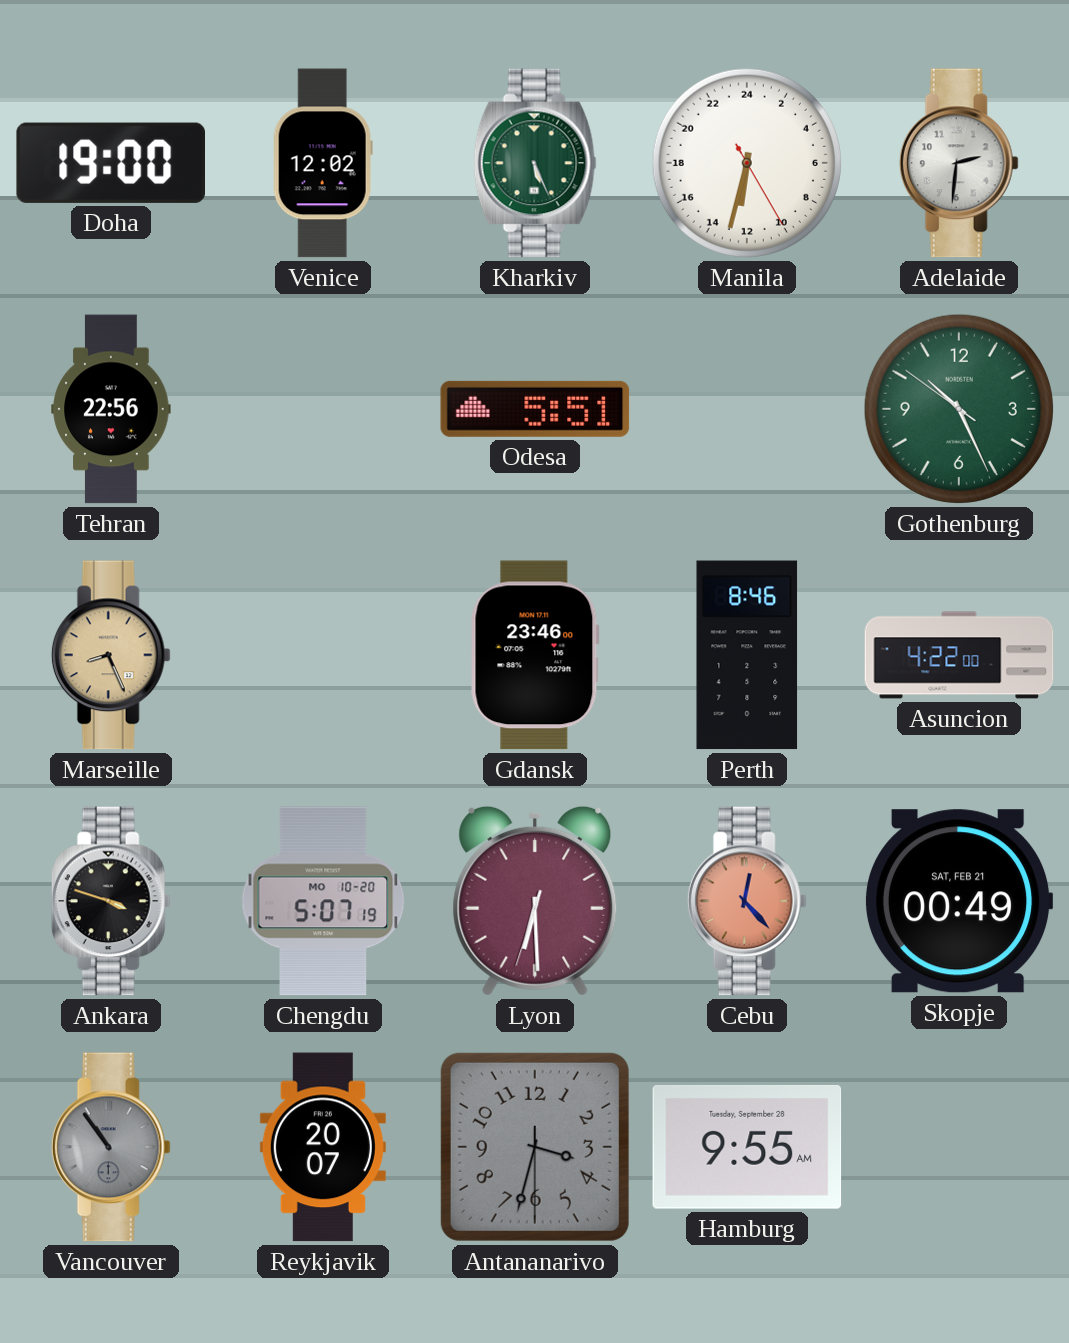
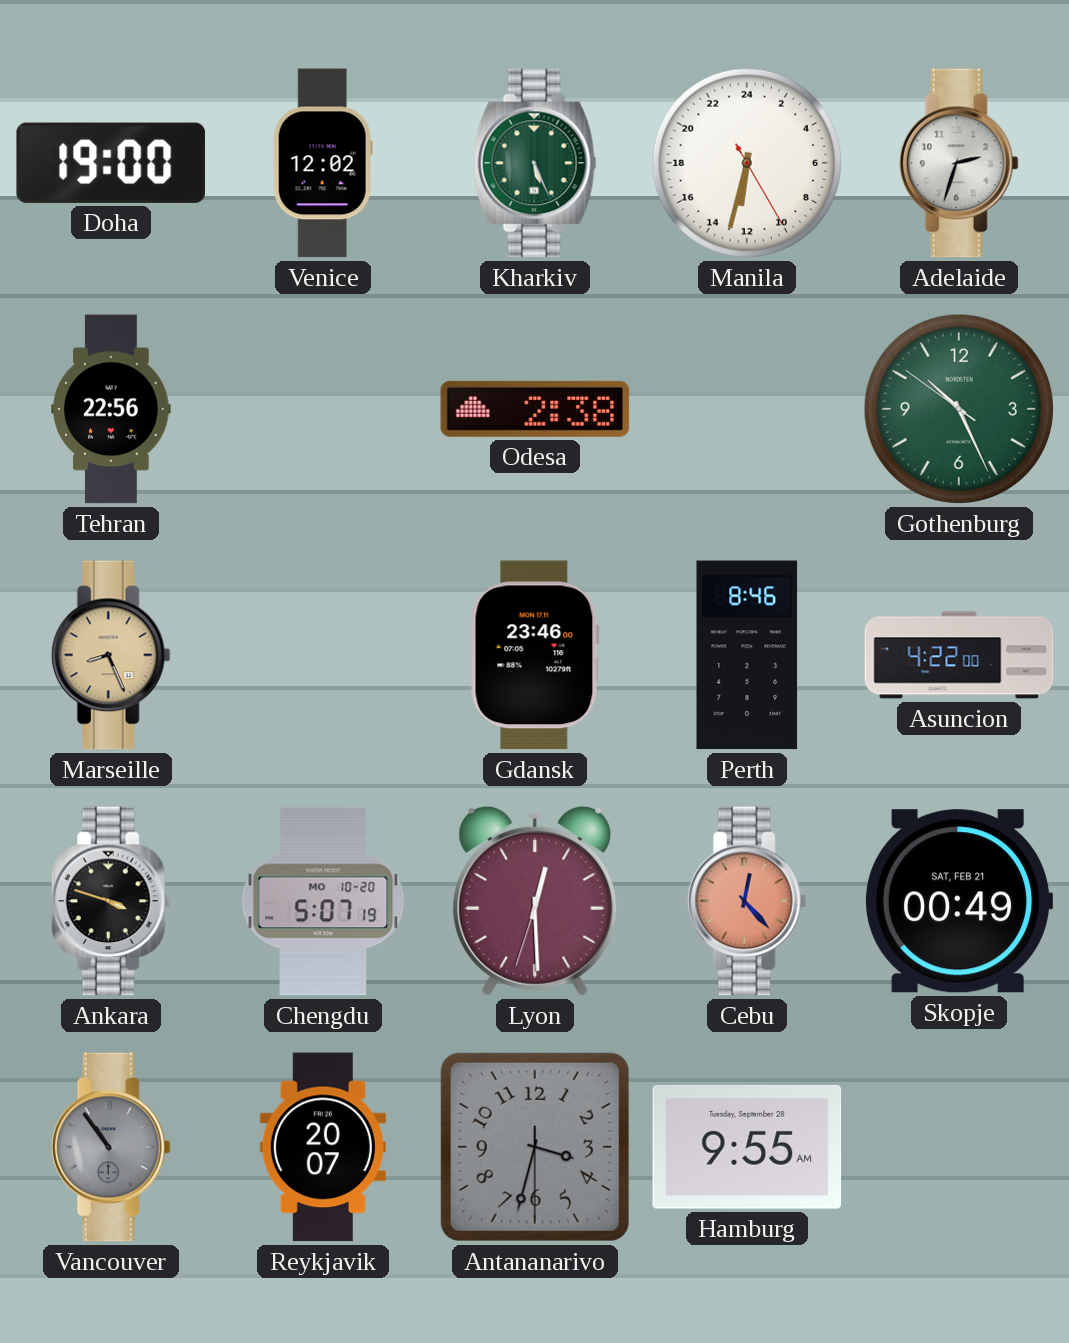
Adelaide: 2:31 -> 2:33
Odesa: 5:51 -> 2:38
Lyon: 6:29 -> 12:29
